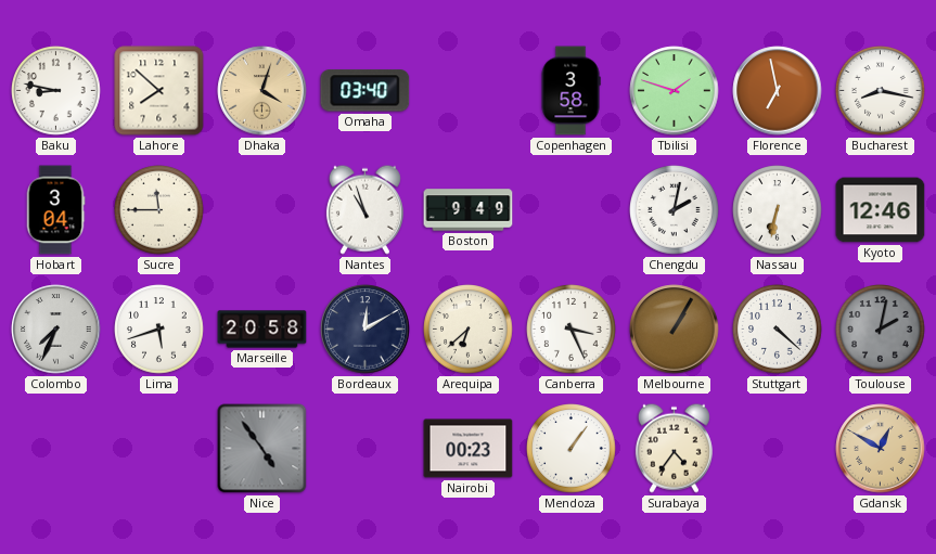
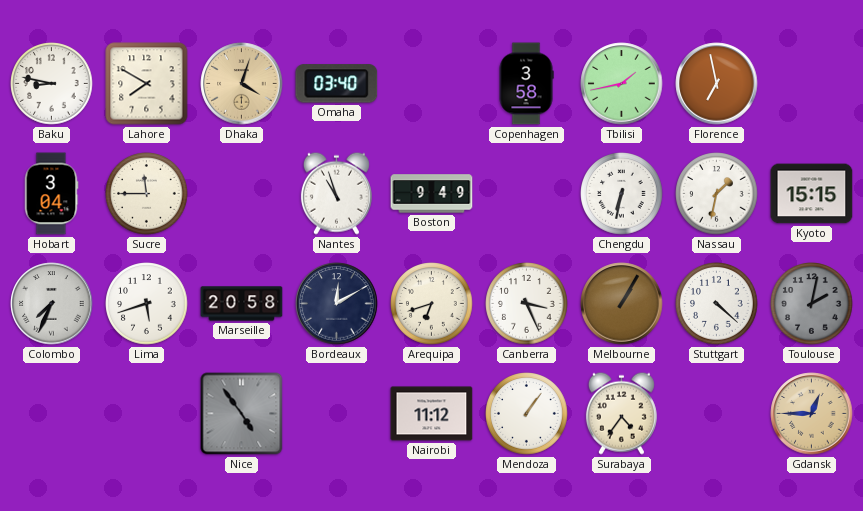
Lahore: 7:52 -> 7:50
Tbilisi: 1:48 -> 1:43
Bucharest: 8:17 -> none
Chengdu: 2:02 -> 6:32
Nassau: 6:32 -> 1:32
Kyoto: 12:46 -> 15:15
Arequipa: 6:38 -> 6:42
Nairobi: 00:23 -> 11:12
Gdansk: 12:50 -> 12:45
